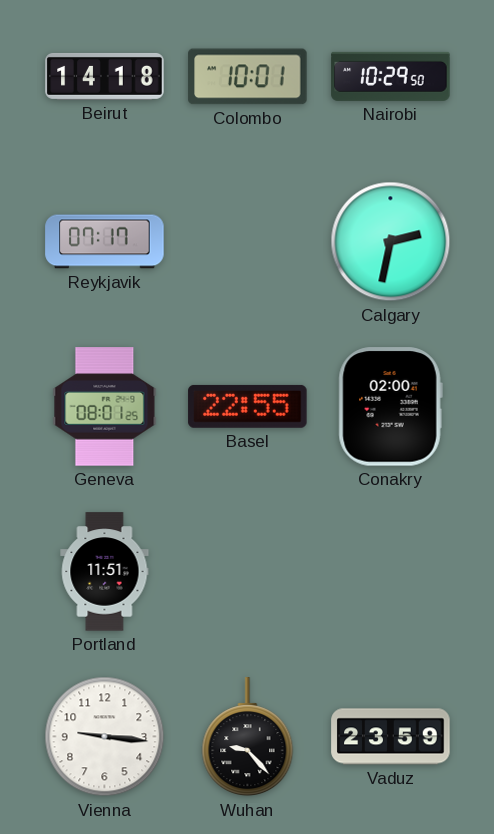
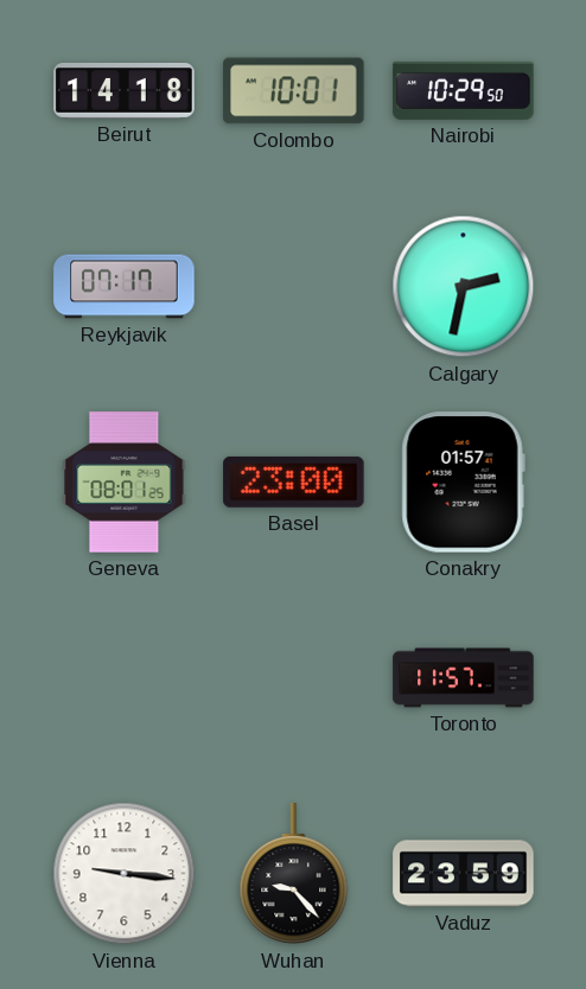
Basel: 22:55 -> 23:00
Conakry: 02:00 -> 01:57
Portland: 11:51 -> none
Toronto: none -> 11:57
